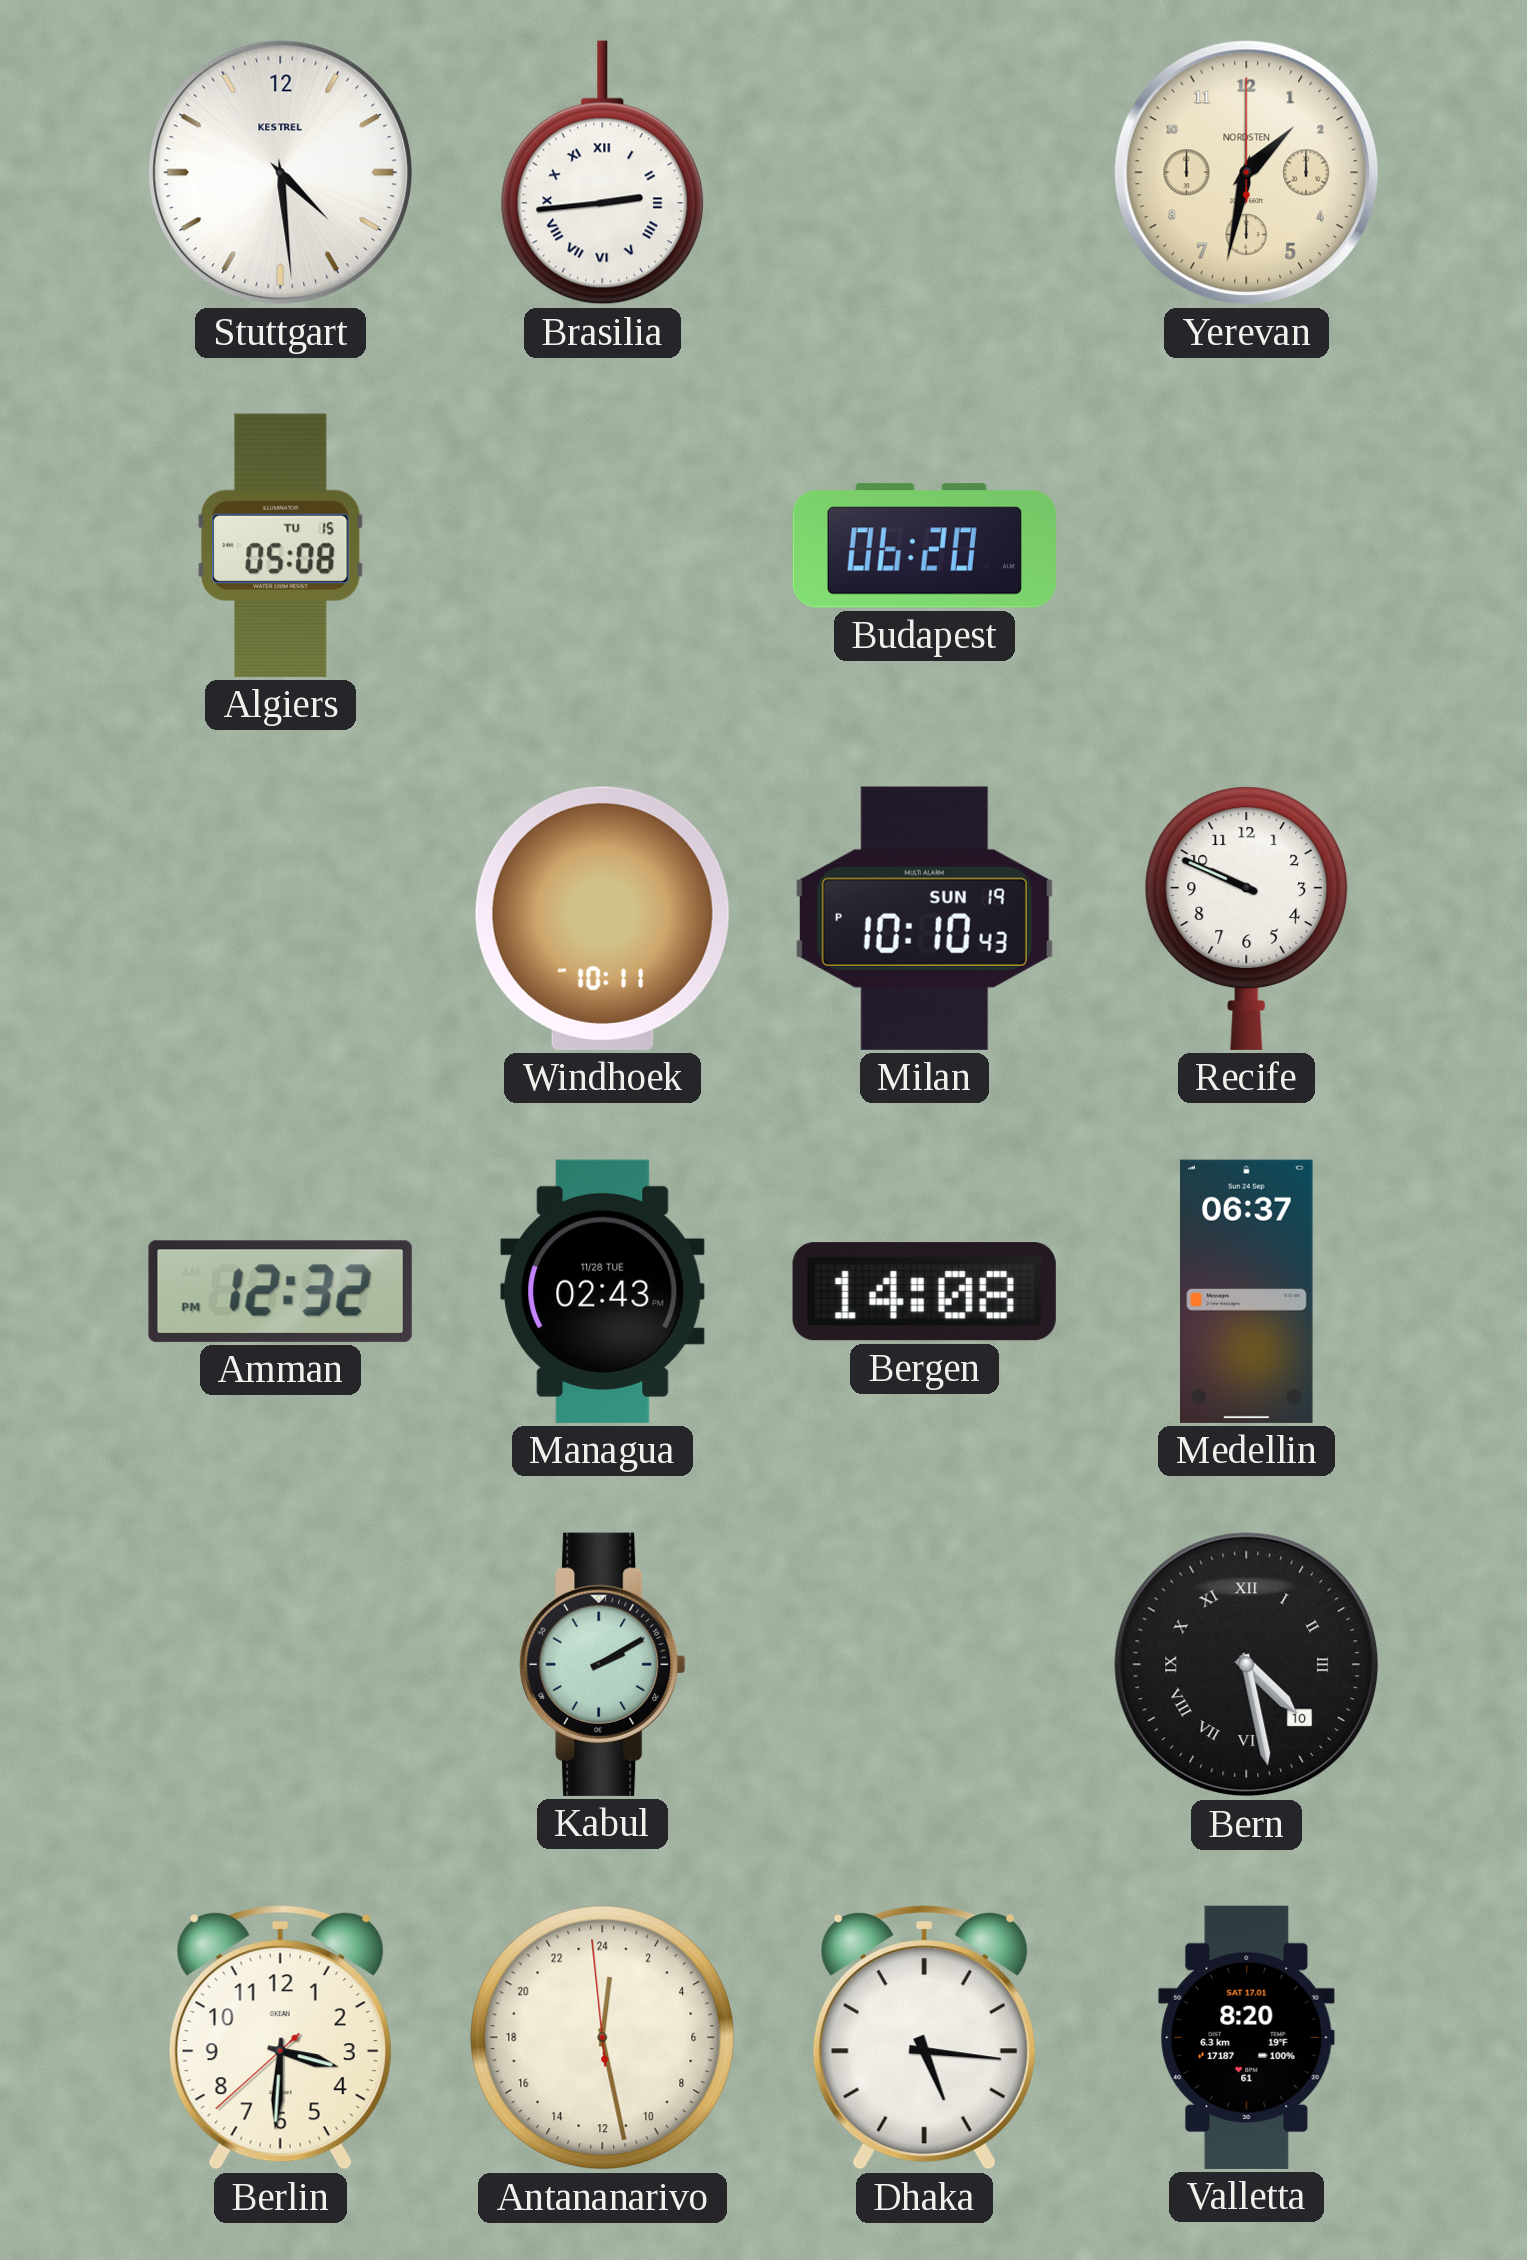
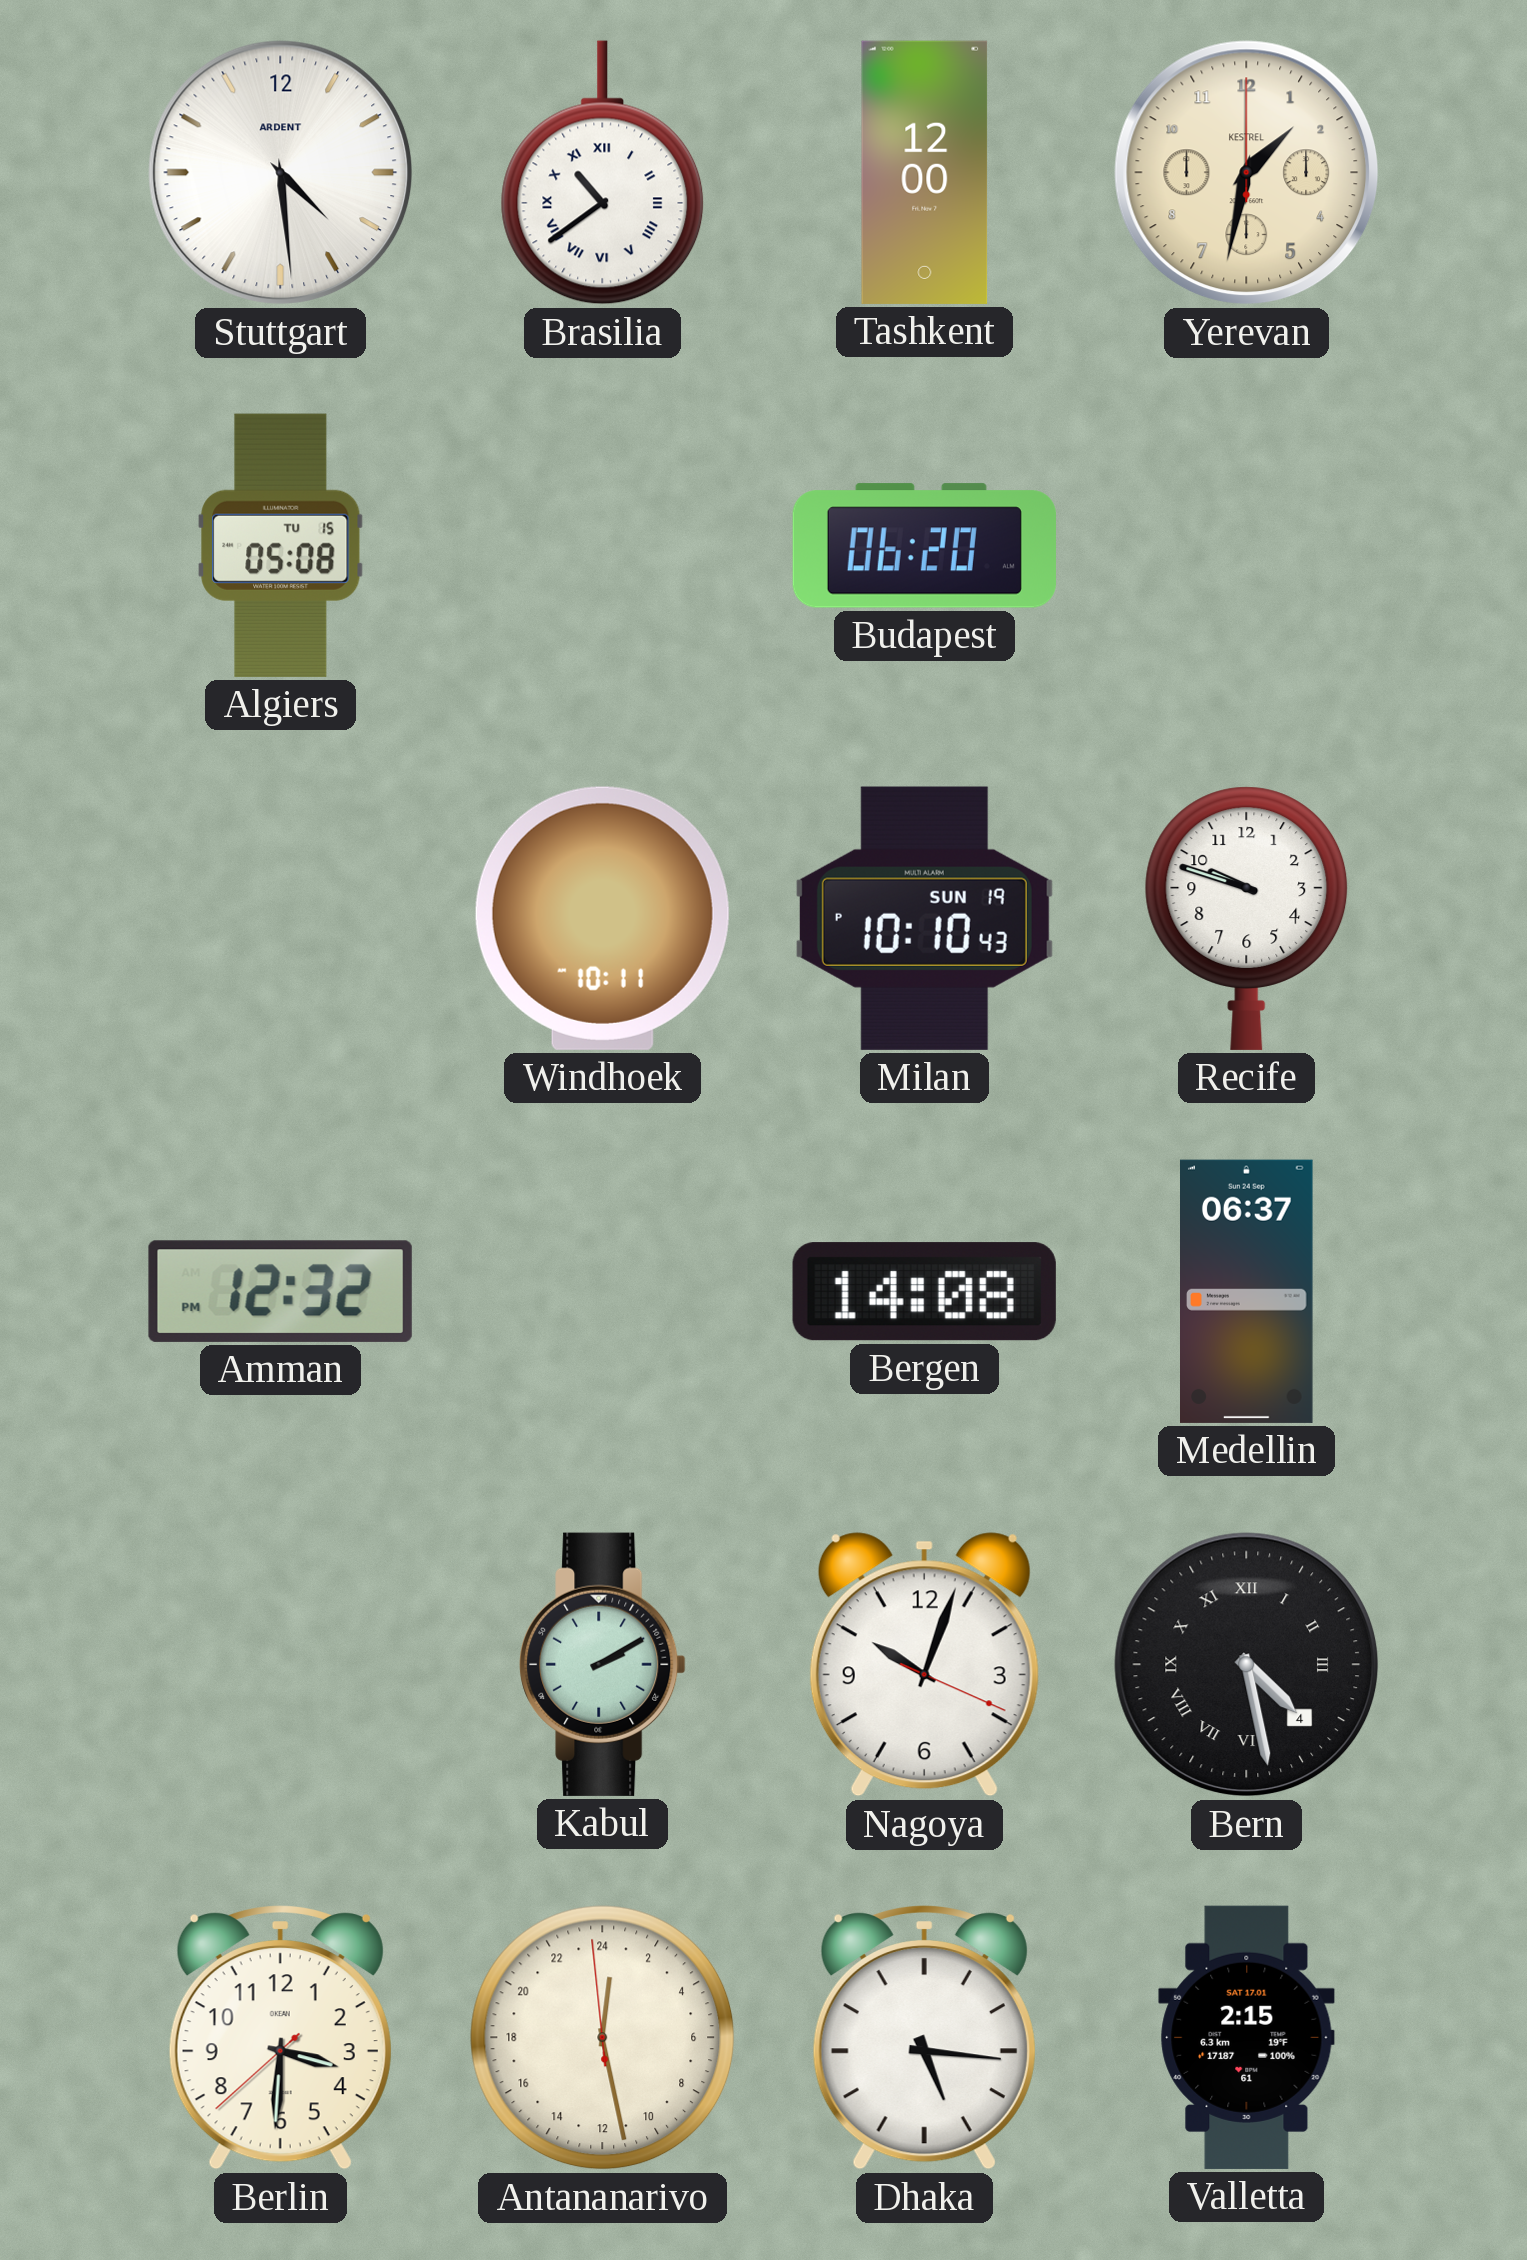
Stuttgart brand: KESTREL -> ARDENT
Brasilia: 2:44 -> 10:39
Tashkent: none -> 12:00
Yerevan brand: NORDSTEN -> KESTREL
Recife: 9:49 -> 9:48
Managua: 02:43 -> none
Nagoya: none -> 10:03
Bern date: 10 -> 4
Valletta: 8:20 -> 2:15
